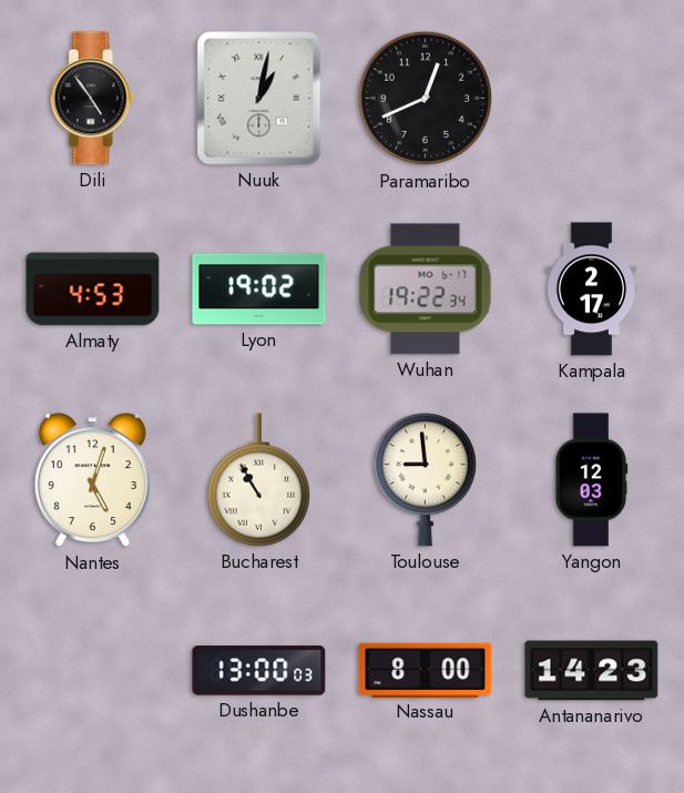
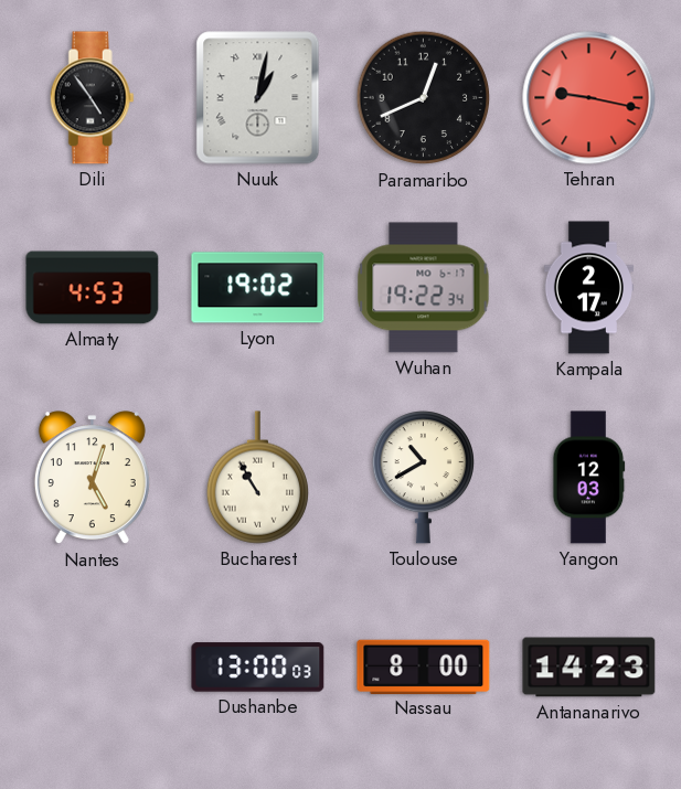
Tehran: none -> 9:17
Toulouse: 8:59 -> 10:40
